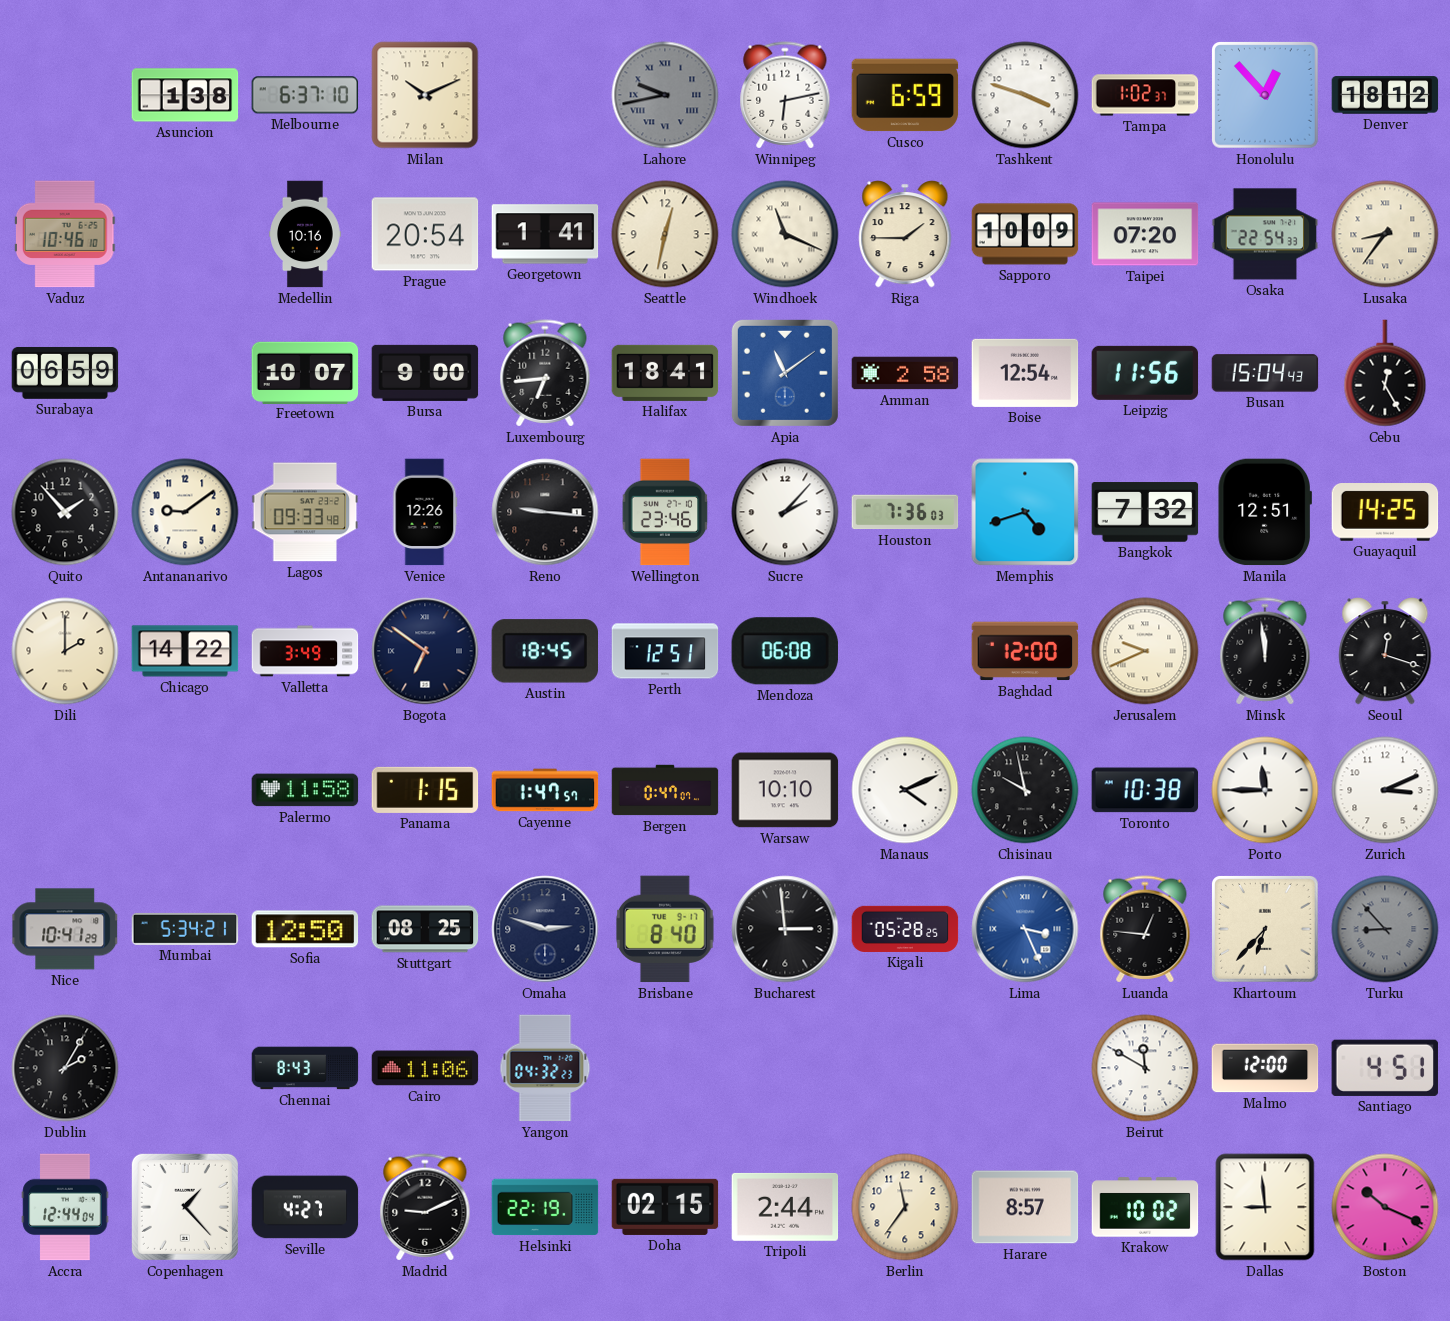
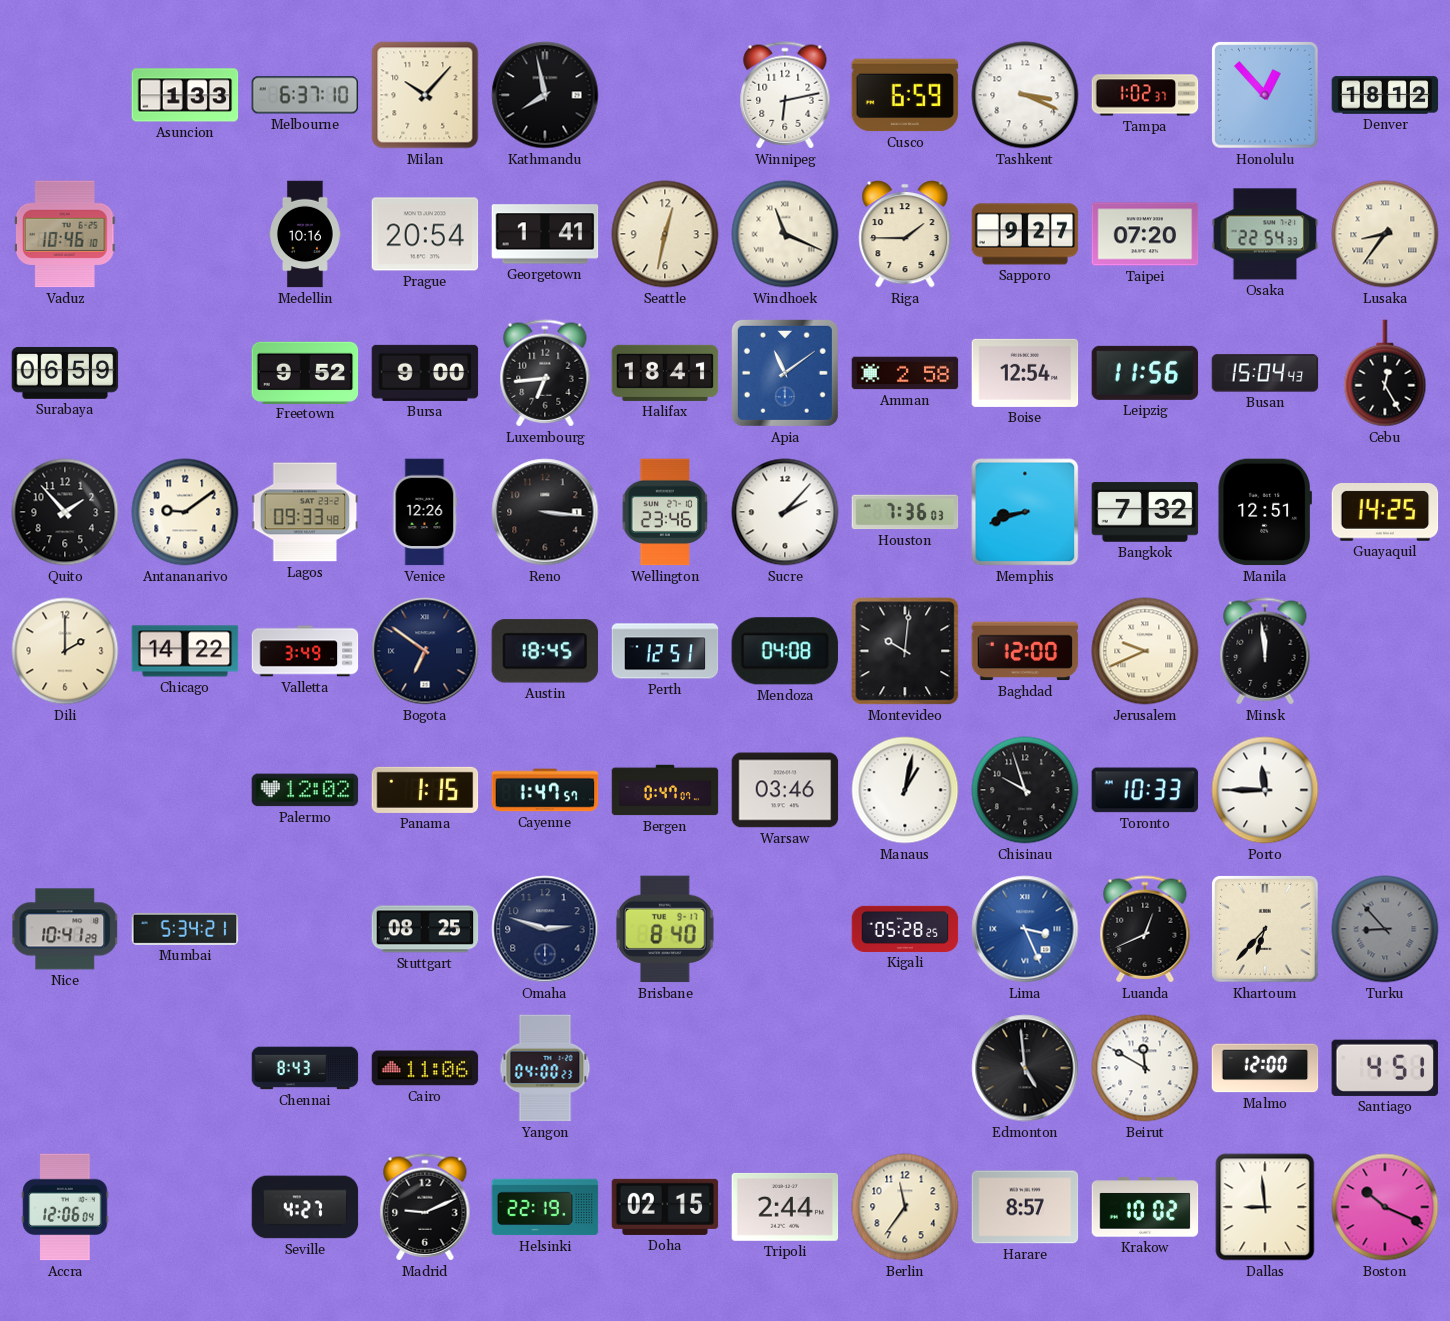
Asuncion: 1:38 -> 1:33
Milan: 10:11 -> 10:07
Kathmandu: none -> 7:58
Lahore: 9:43 -> none
Tashkent: 3:48 -> 3:19
Sapporo: 10:09 -> 9:27
Freetown: 10:07 -> 9:52
Reno: 9:16 -> 3:16
Memphis: 4:42 -> 8:42
Mendoza: 06:08 -> 04:08
Montevideo: none -> 10:01
Seoul: 12:18 -> none
Palermo: 11:58 -> 12:02
Warsaw: 10:10 -> 03:46
Manaus: 4:11 -> 1:02
Chisinau: 9:58 -> 9:57
Toronto: 10:38 -> 10:33
Zurich: 3:11 -> none
Sofia: 12:50 -> none
Bucharest: 2:59 -> none
Luanda: 12:46 -> 12:41
Dublin: 2:05 -> none
Yangon: 04:32 -> 04:00
Edmonton: none -> 4:59
Accra: 12:44 -> 12:06
Copenhagen: 1:23 -> none
